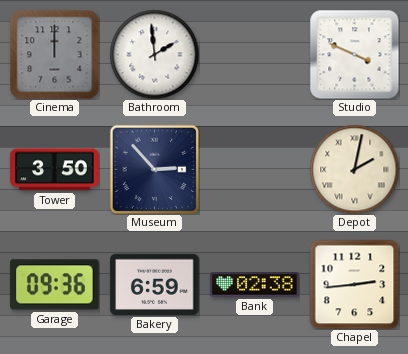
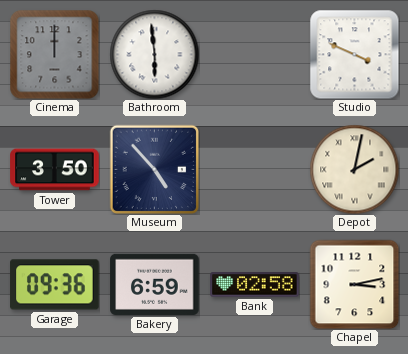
Bathroom: 1:59 -> 5:59
Museum: 2:53 -> 4:53
Bank: 02:38 -> 02:58
Chapel: 2:44 -> 3:13
